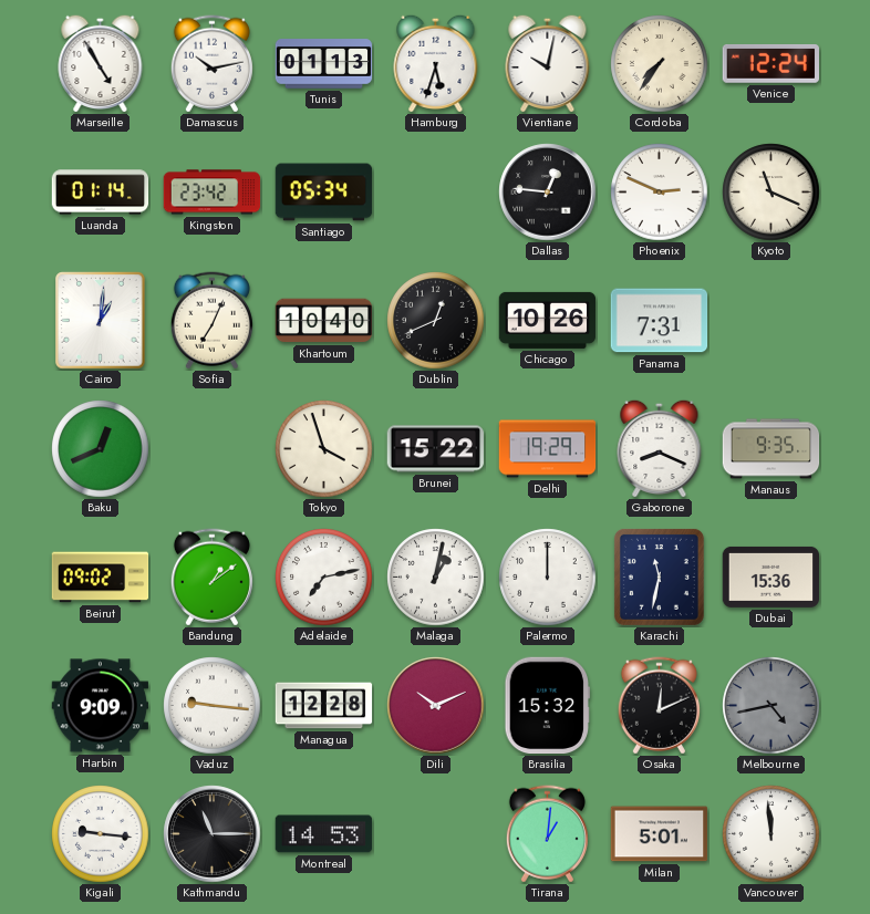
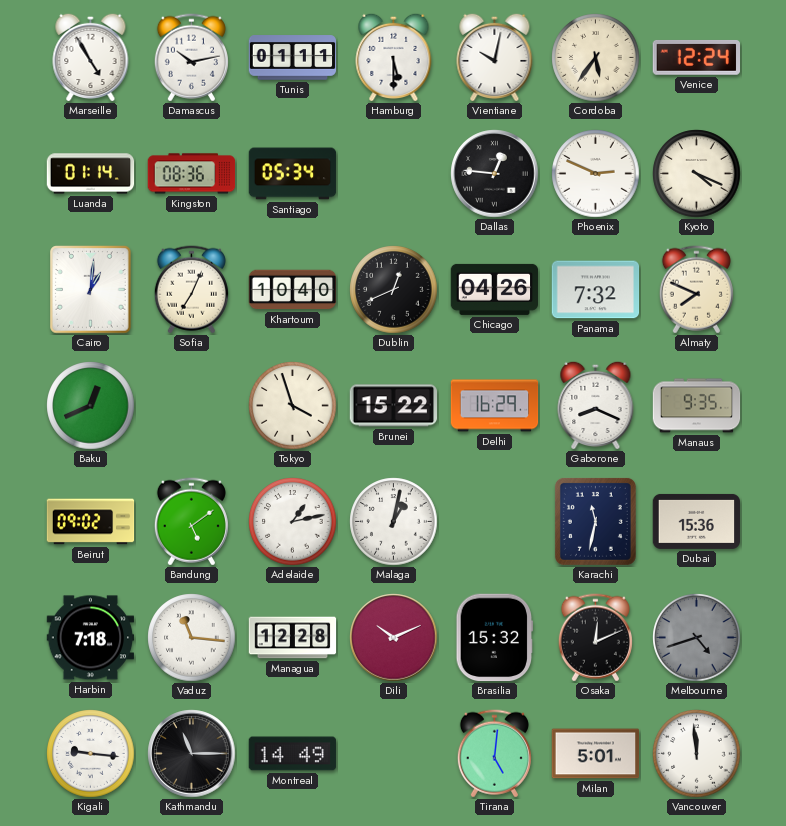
Tunis: 01:13 -> 01:11
Hamburg: 5:33 -> 5:30
Cordoba: 7:36 -> 5:36
Kingston: 23:42 -> 08:36
Kyoto: 11:19 -> 4:19
Chicago: 10:26 -> 04:26
Panama: 7:31 -> 7:32
Almaty: none -> 7:49
Delhi: 19:29 -> 16:29
Bandung: 1:09 -> 5:09
Adelaide: 7:13 -> 1:13
Palermo: 12:00 -> none
Harbin: 9:09 -> 7:18
Vaduz: 9:16 -> 11:16
Melbourne: 4:43 -> 4:42
Montreal: 14:53 -> 14:49
Tirana: 1:01 -> 5:01
